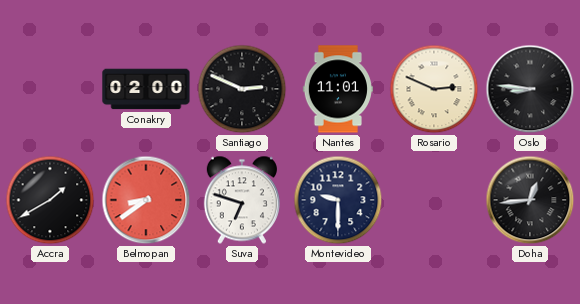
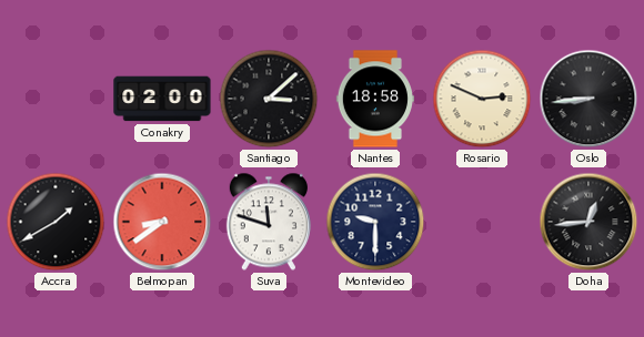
Santiago: 2:49 -> 3:08
Nantes: 11:01 -> 18:58
Oslo: 8:46 -> 8:44
Suva: 6:48 -> 11:48
